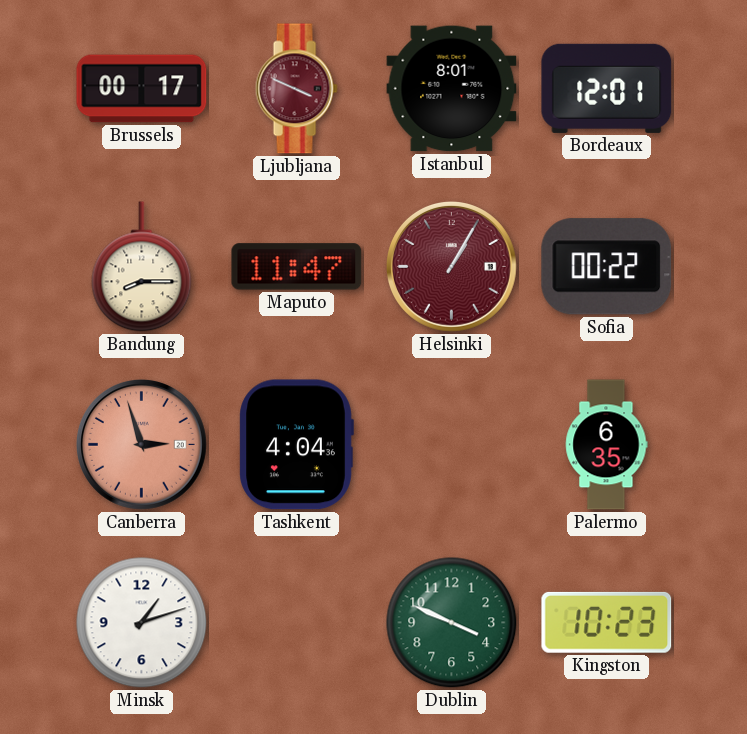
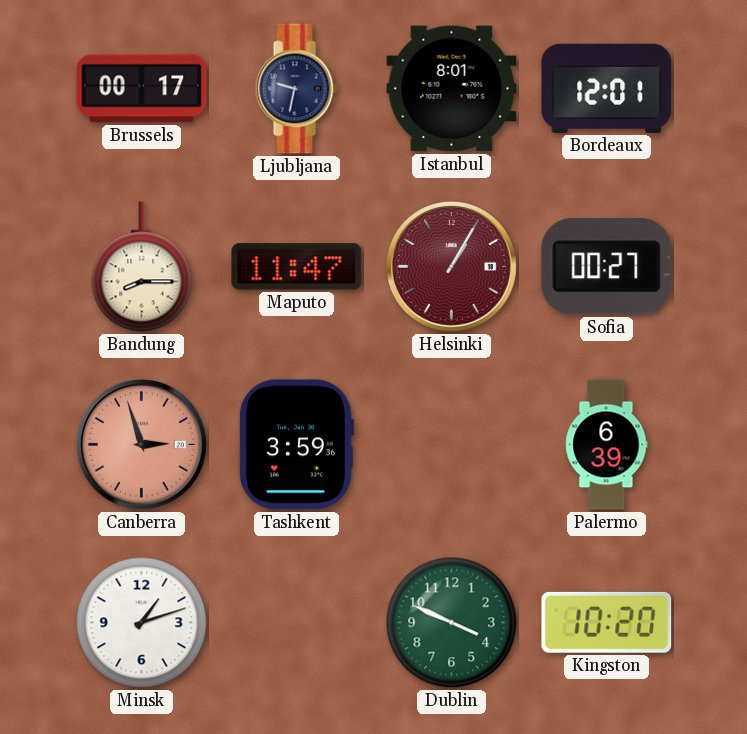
Ljubljana: 3:49 -> 9:32
Ljubljana dial: burgundy -> navy
Sofia: 00:22 -> 00:27
Tashkent: 4:04 -> 3:59
Palermo: 6:35 -> 6:39
Kingston: 10:23 -> 10:20
